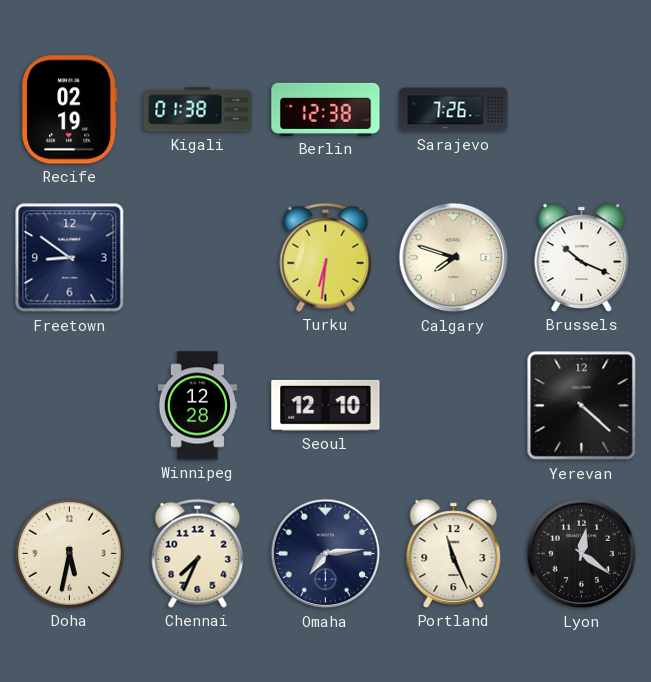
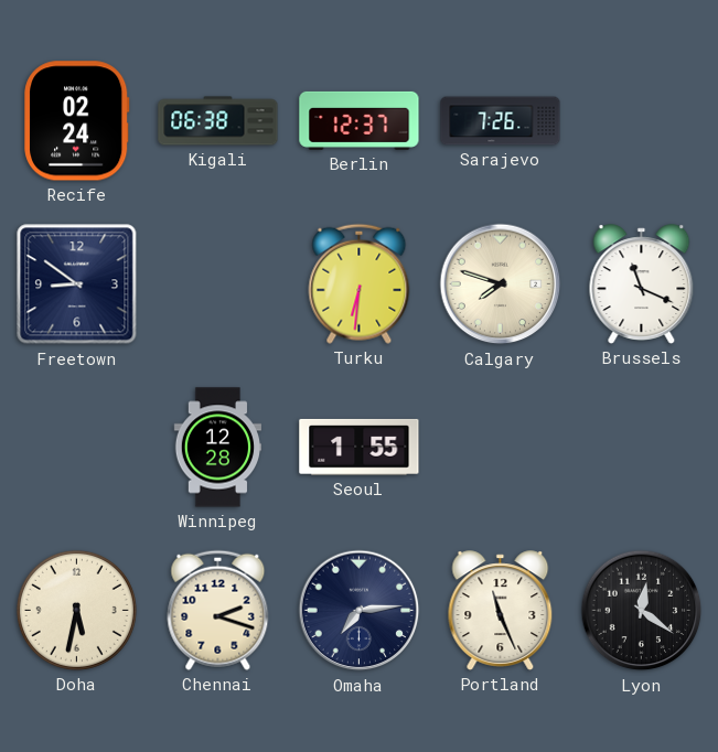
Recife: 02:19 -> 02:24
Kigali: 01:38 -> 06:38
Berlin: 12:38 -> 12:37
Brussels: 10:19 -> 11:19
Seoul: 12:10 -> 1:55
Yerevan: 4:22 -> none
Chennai: 7:34 -> 2:18
